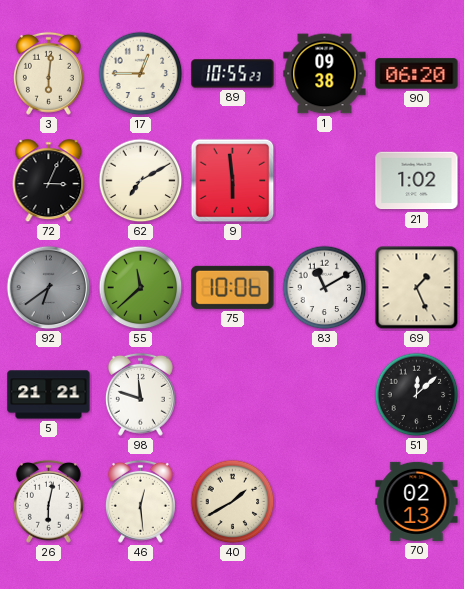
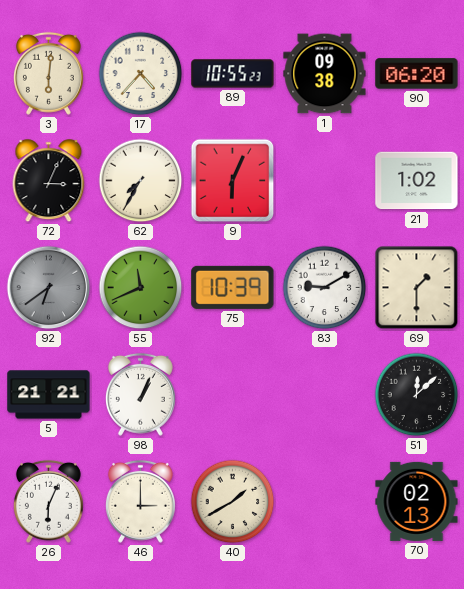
17: 12:45 -> 4:37
62: 7:10 -> 7:35
9: 5:59 -> 6:04
55: 11:38 -> 11:41
75: 10:06 -> 10:39
83: 11:10 -> 9:10
69: 1:26 -> 1:30
98: 11:48 -> 1:04
26: 6:02 -> 6:04
46: 12:29 -> 3:00
